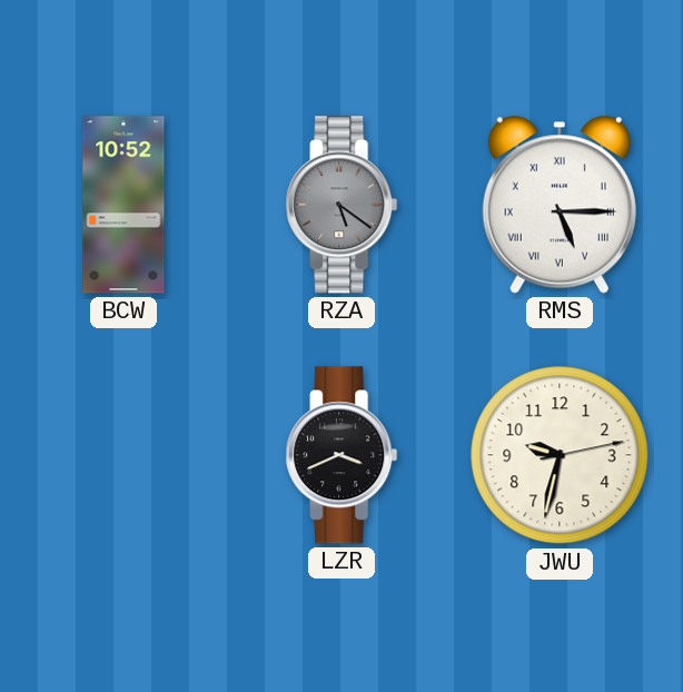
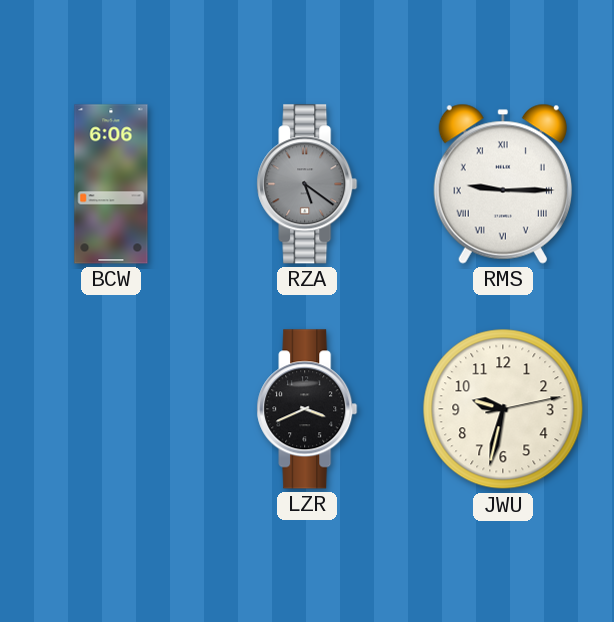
BCW: 10:52 -> 6:06
RMS: 5:15 -> 9:15
